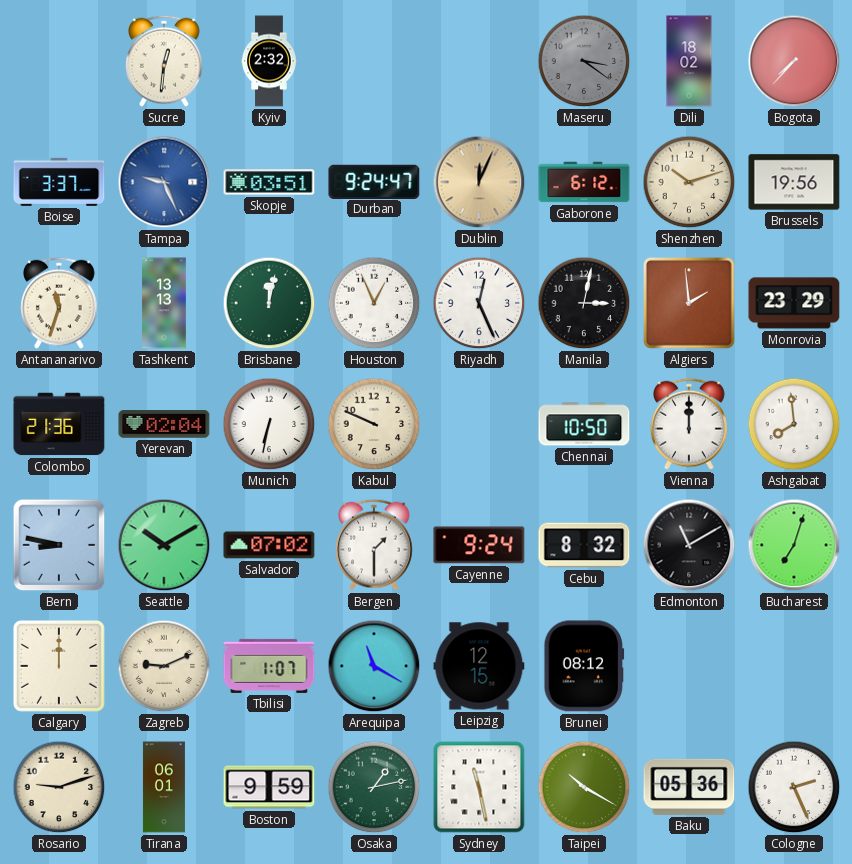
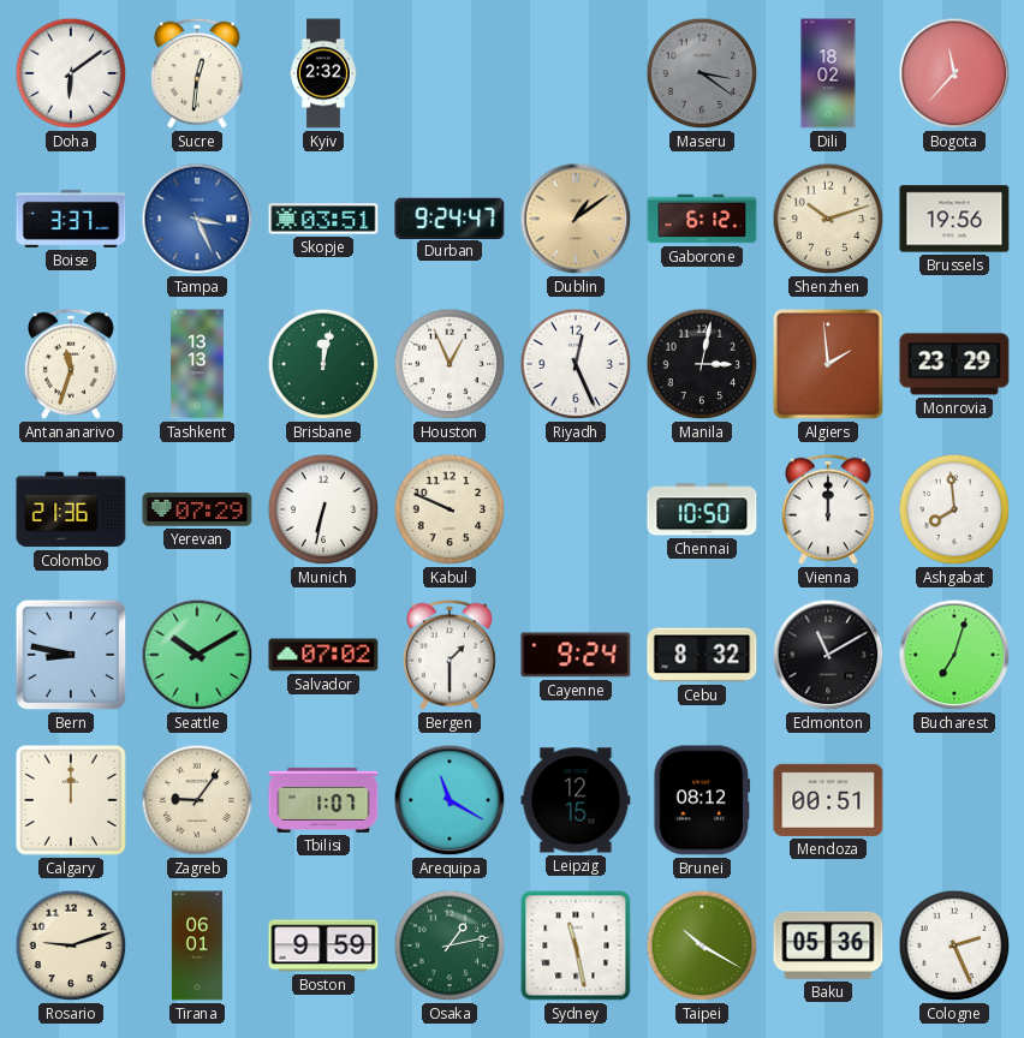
Doha: none -> 6:09
Bogota: 7:37 -> 11:37
Tampa: 9:26 -> 3:26
Dublin: 12:04 -> 1:09
Yerevan: 02:04 -> 07:29
Zagreb: 9:11 -> 9:06
Mendoza: none -> 00:51
